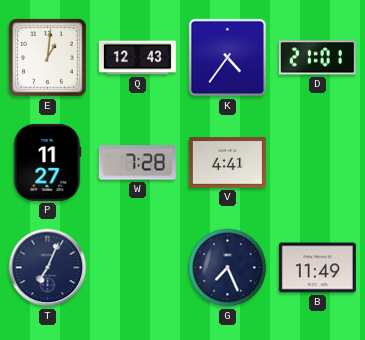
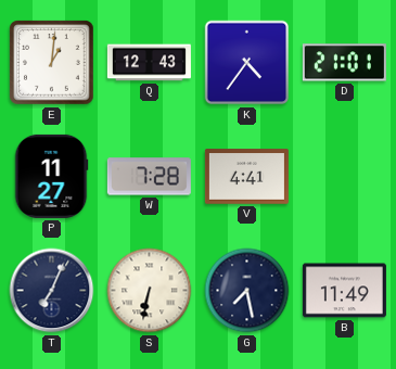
S: none -> 6:32
G: 7:26 -> 7:28
